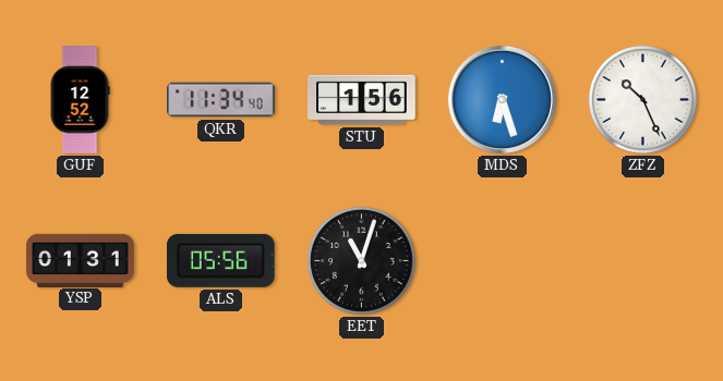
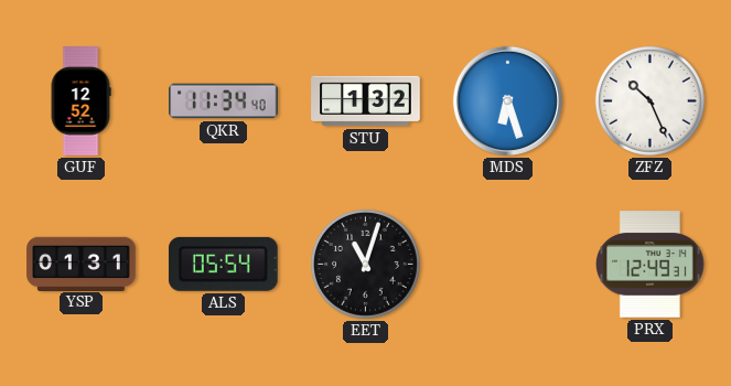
STU: 1:56 -> 1:32
ALS: 05:56 -> 05:54
PRX: none -> 12:49
